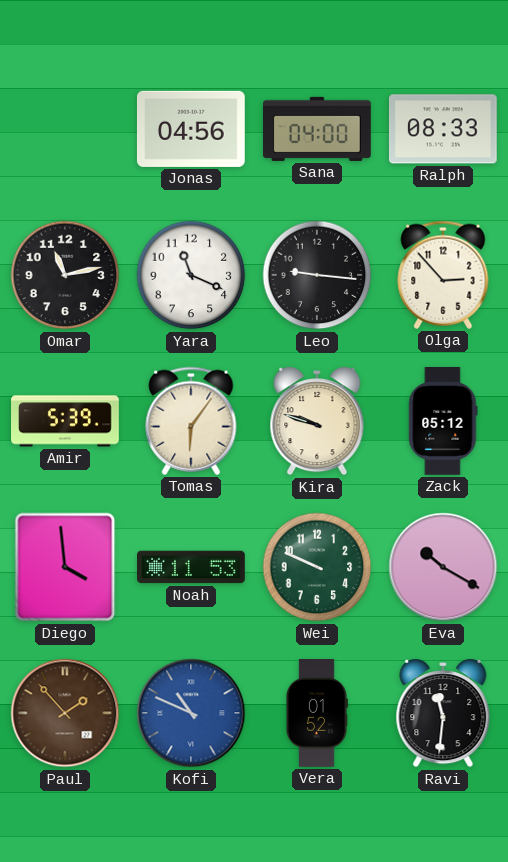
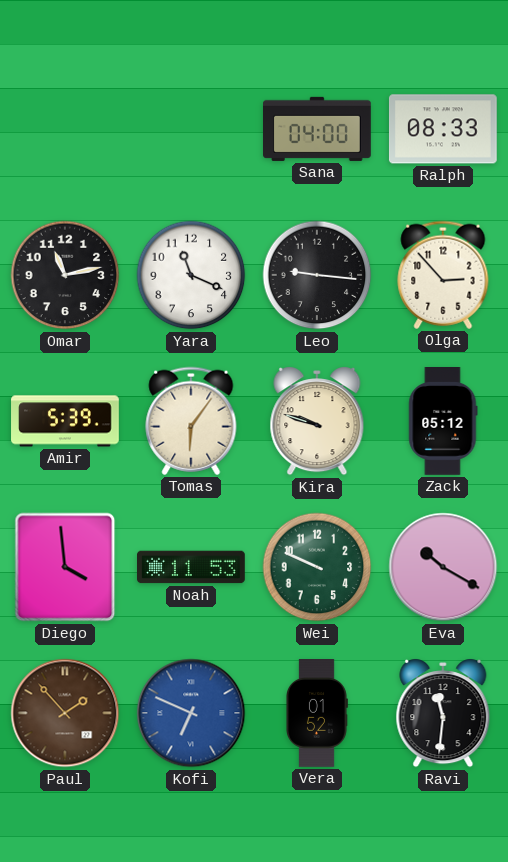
Jonas: 04:56 -> none
Kofi: 10:49 -> 6:49
